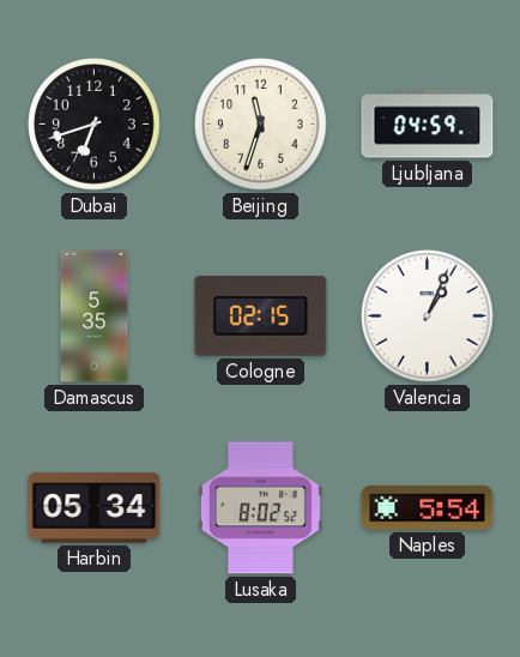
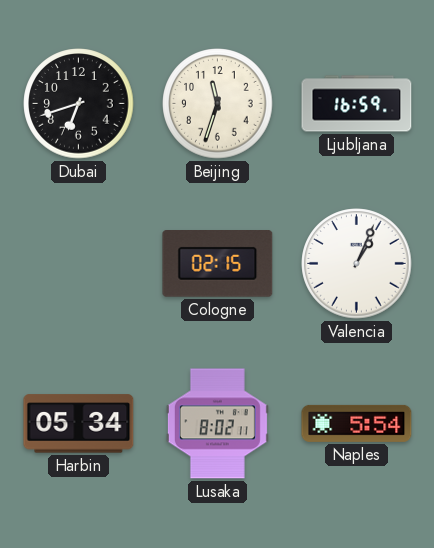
Ljubljana: 04:59 -> 16:59
Damascus: 5:35 -> none
Lusaka: 8:02:52 -> 8:02:11
